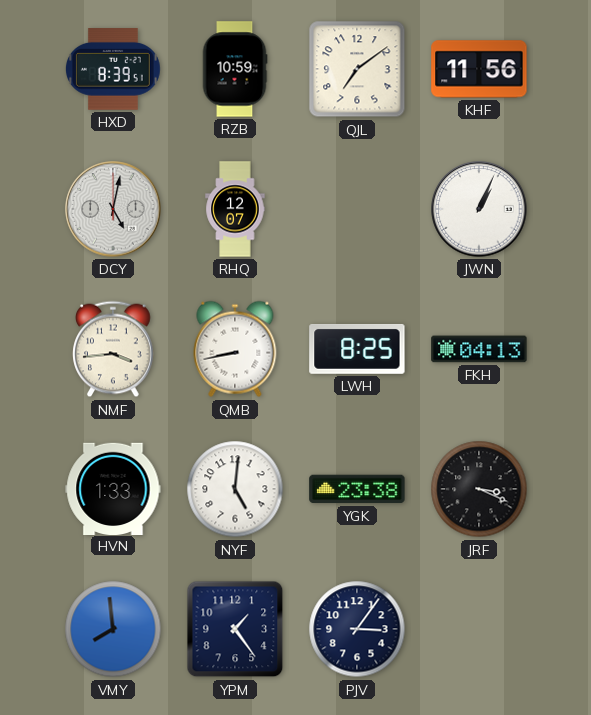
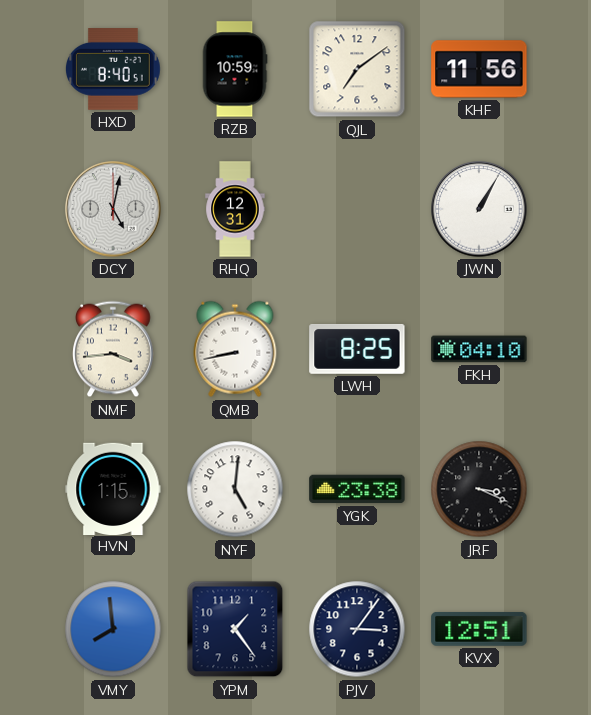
HXD: 8:39 -> 8:40
RHQ: 12:07 -> 12:31
JWN: 1:04 -> 1:05
FKH: 04:13 -> 04:10
HVN: 1:33 -> 1:15
KVX: none -> 12:51
